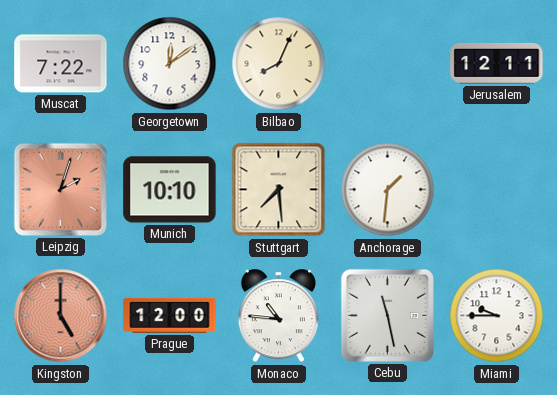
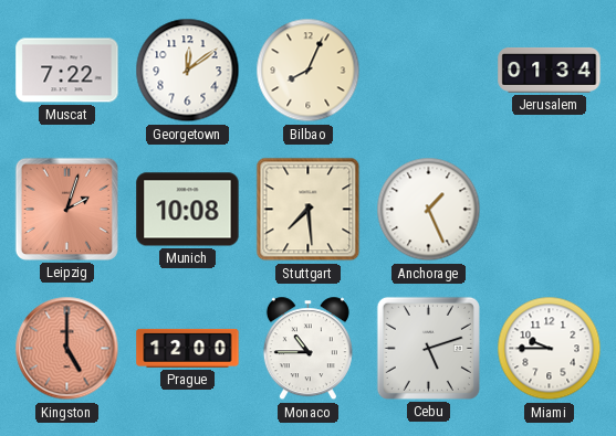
Jerusalem: 12:11 -> 01:34
Munich: 10:10 -> 10:08
Anchorage: 1:31 -> 1:26
Monaco: 10:46 -> 10:45
Cebu: 11:28 -> 5:12
